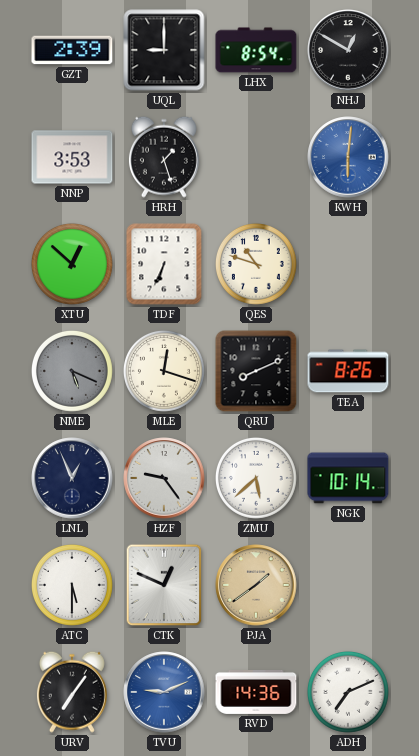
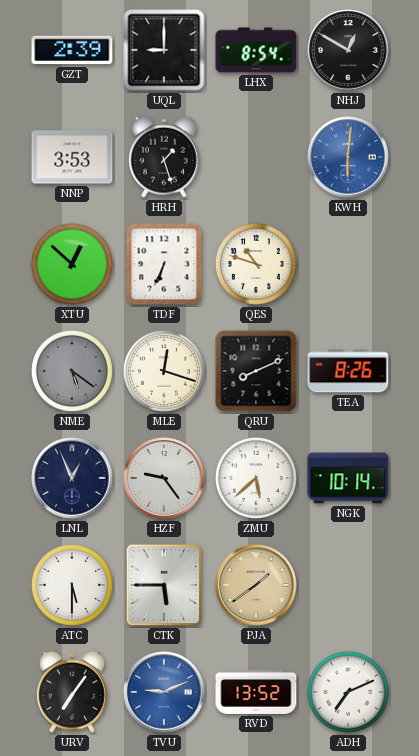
NME: 5:19 -> 5:21
CTK: 12:49 -> 5:45
RVD: 14:36 -> 13:52
